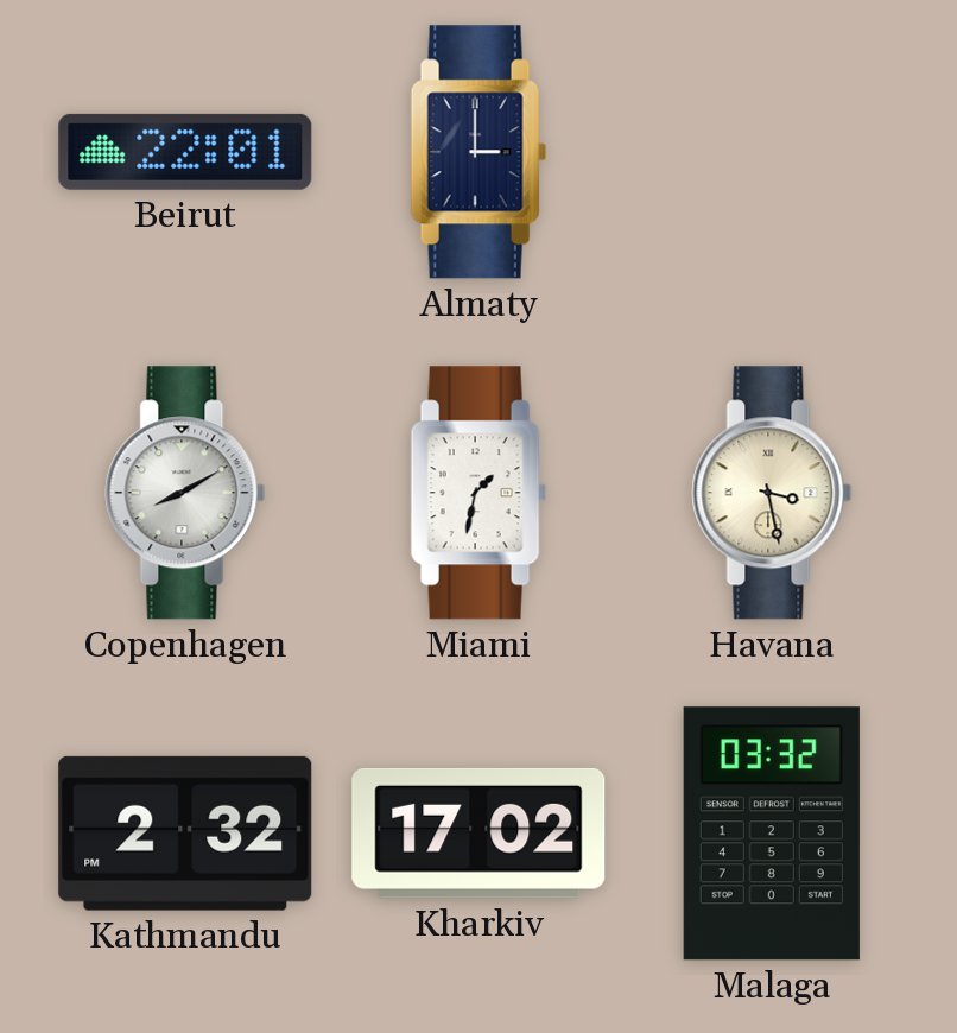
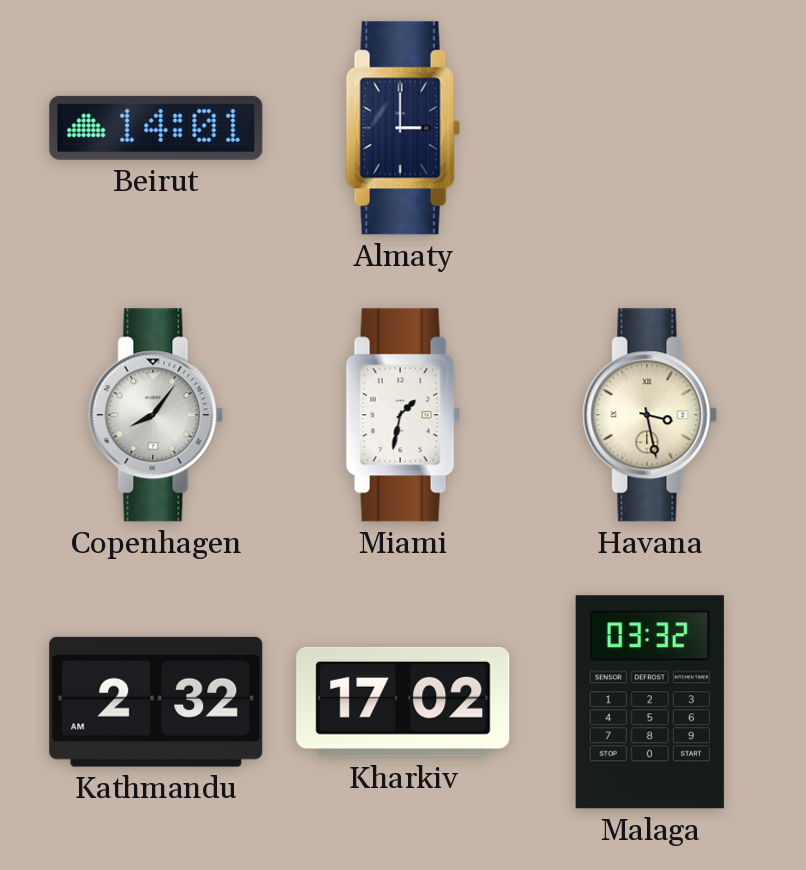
Beirut: 22:01 -> 14:01
Copenhagen: 8:10 -> 8:06
Kathmandu: 2:32 PM -> 2:32 AM
